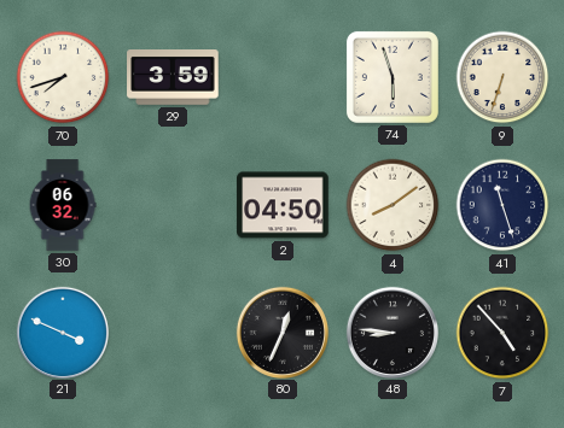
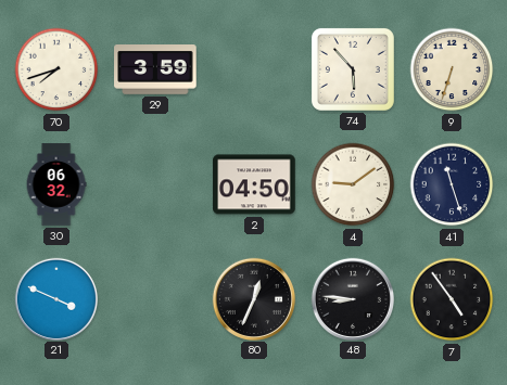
74: 5:57 -> 5:53
4: 8:09 -> 9:09
7: 4:53 -> 4:54
